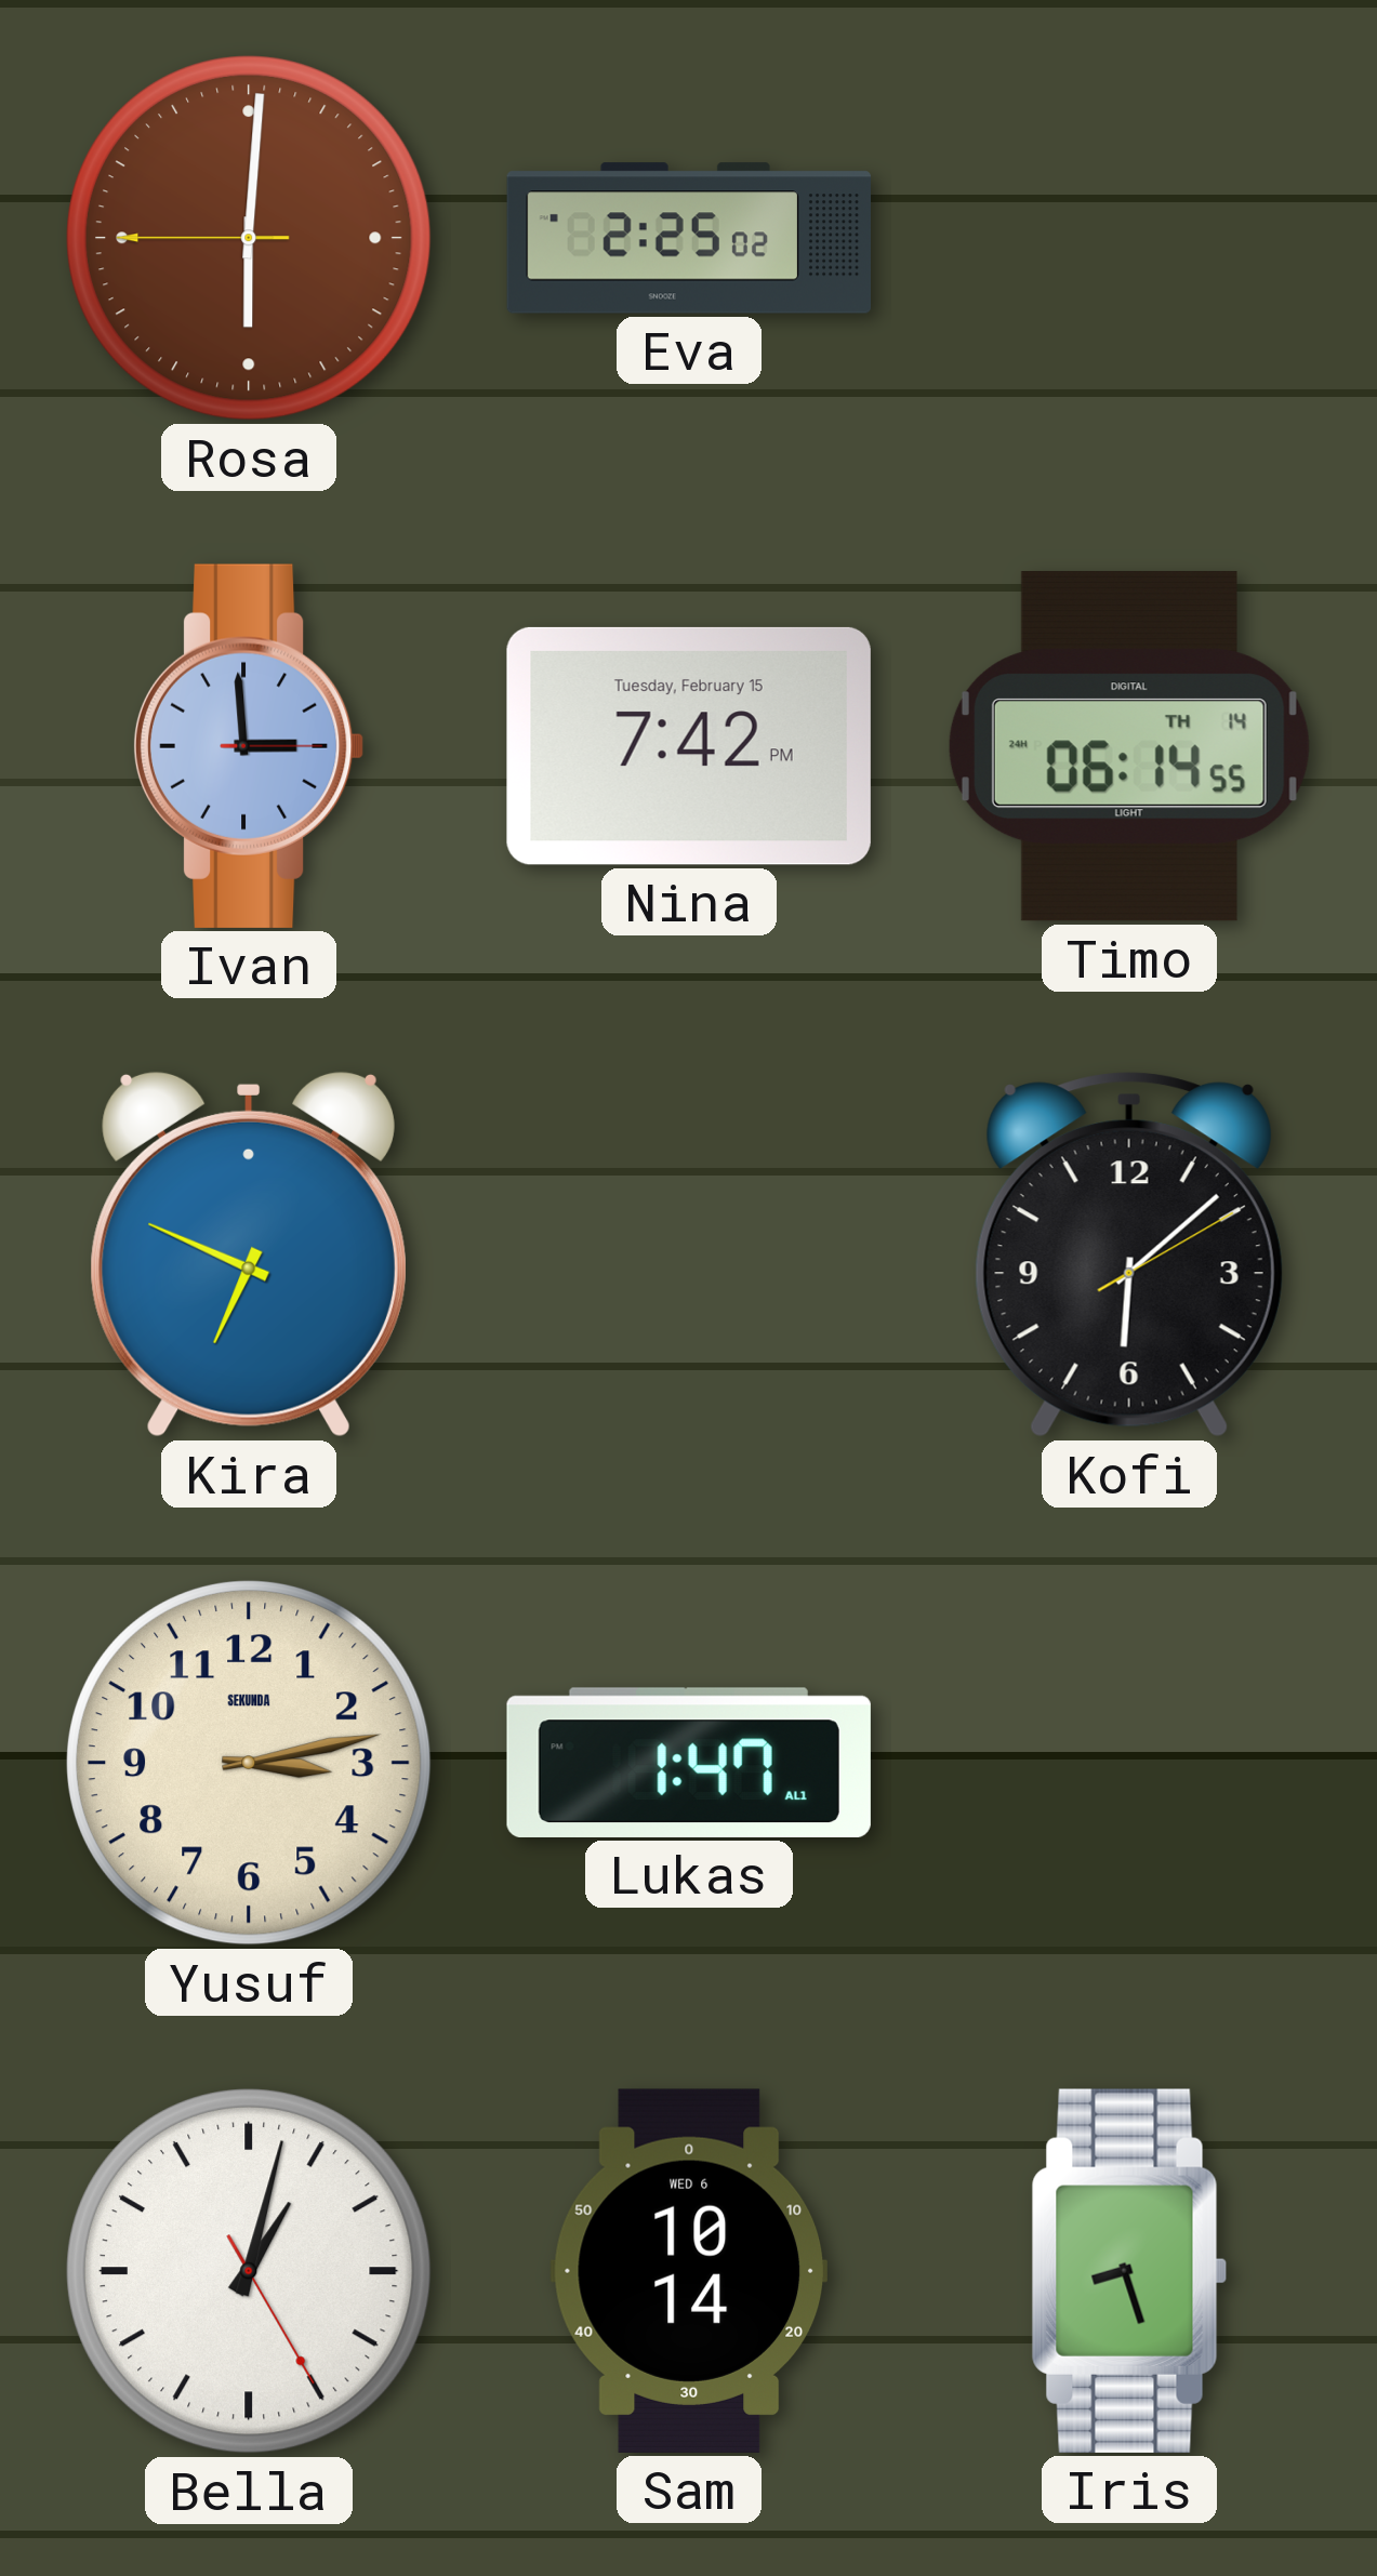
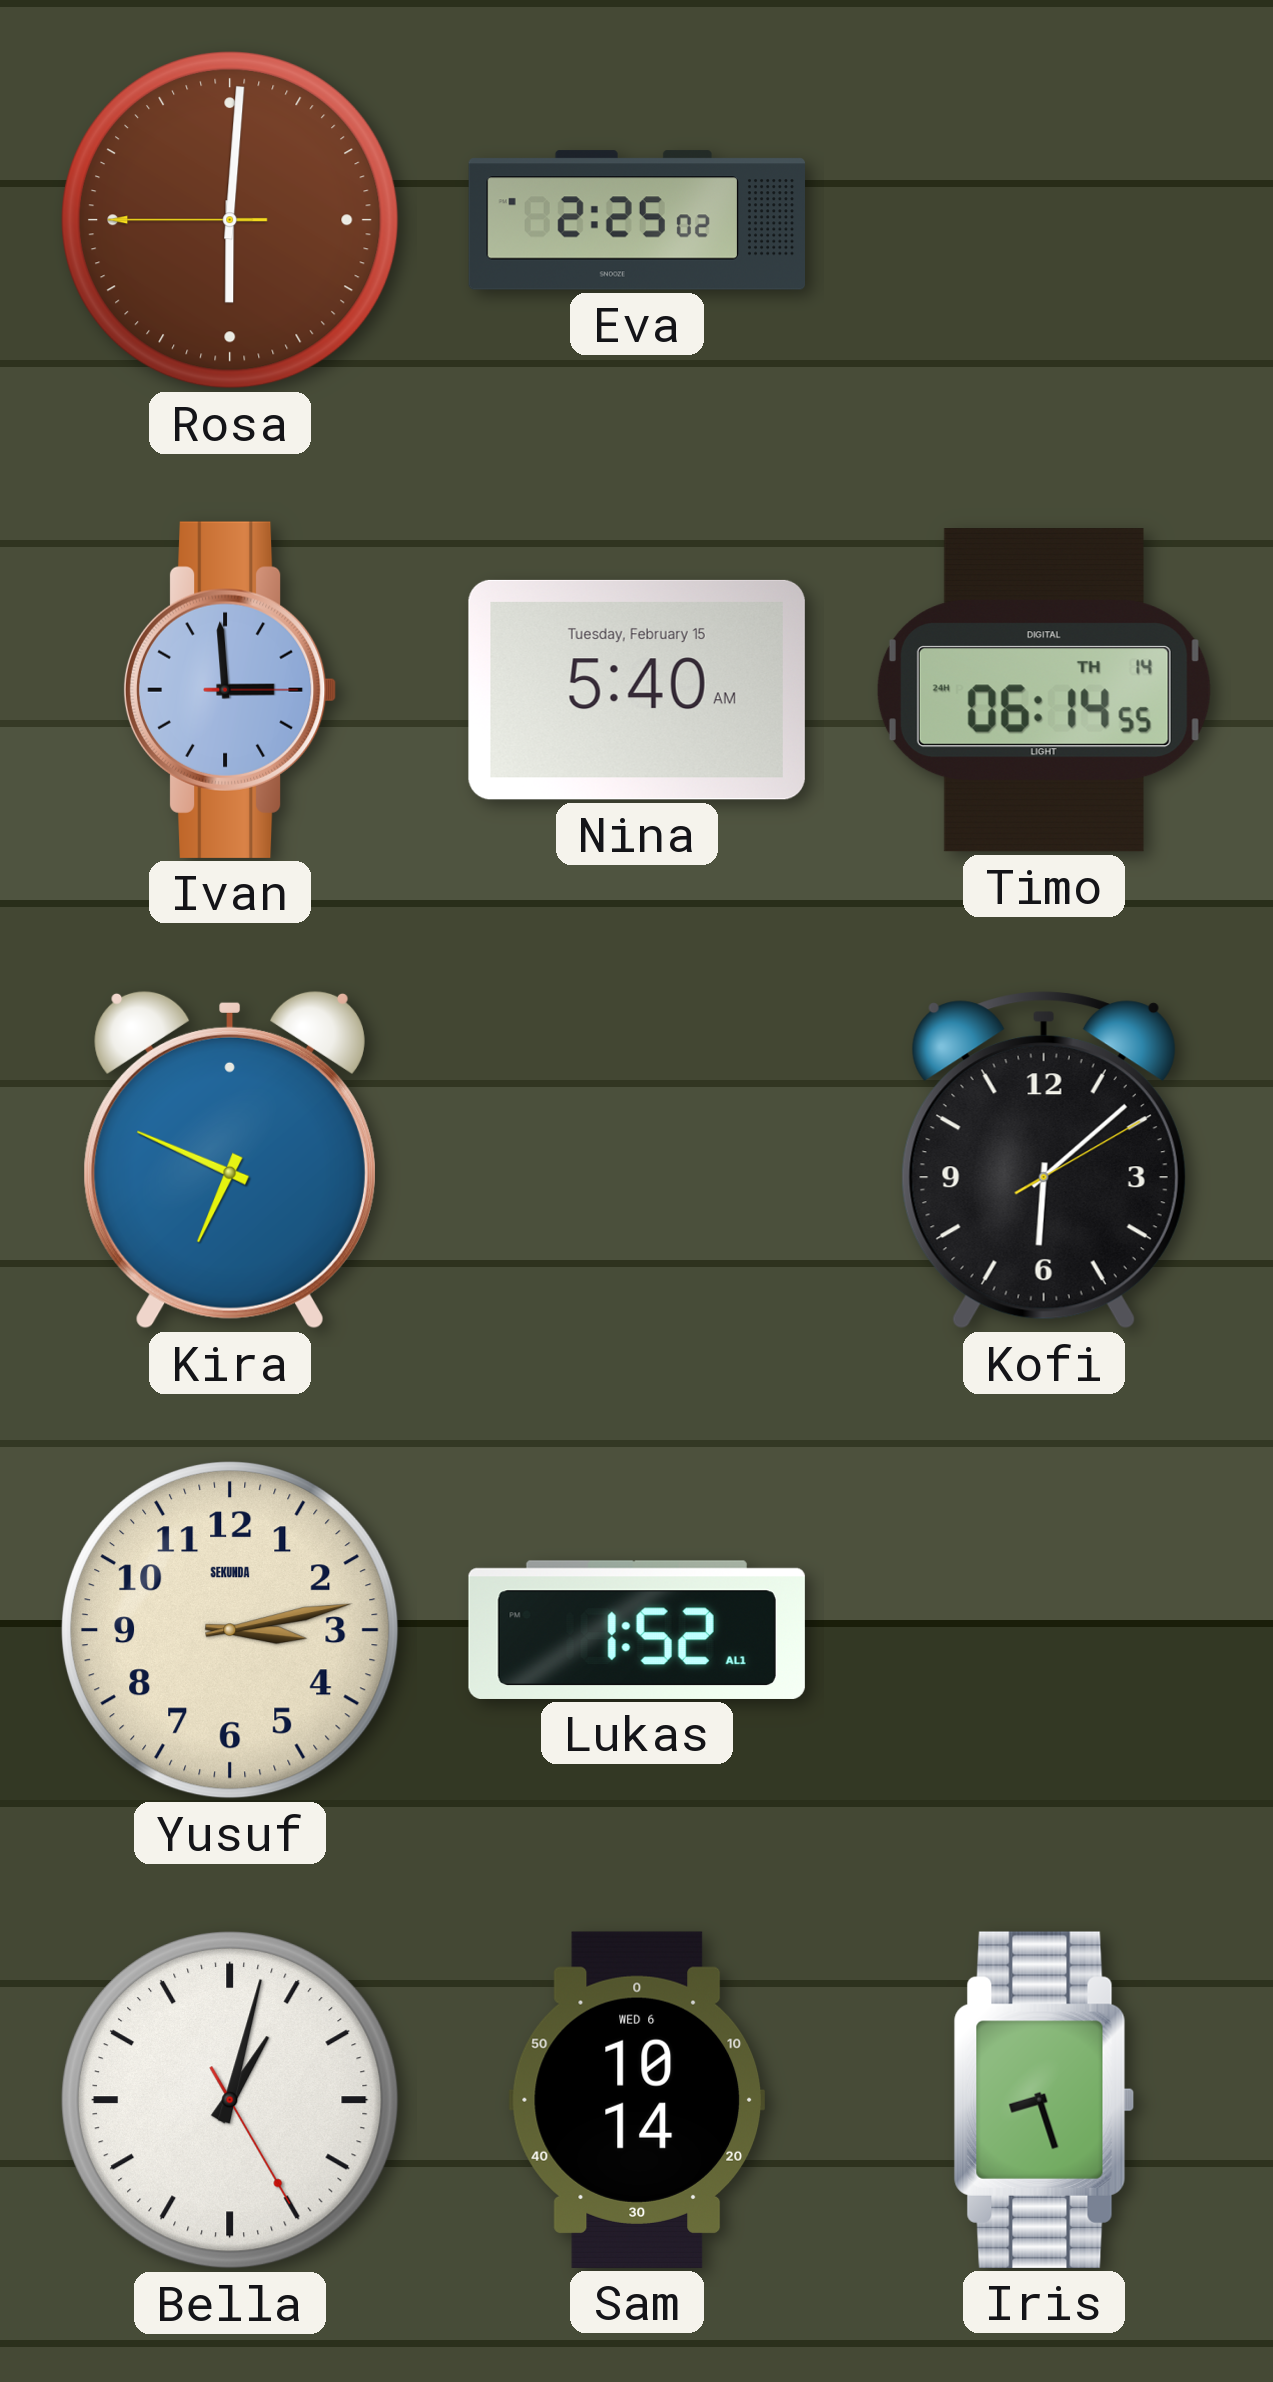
Nina: 7:42 -> 5:40
Lukas: 1:47 -> 1:52
